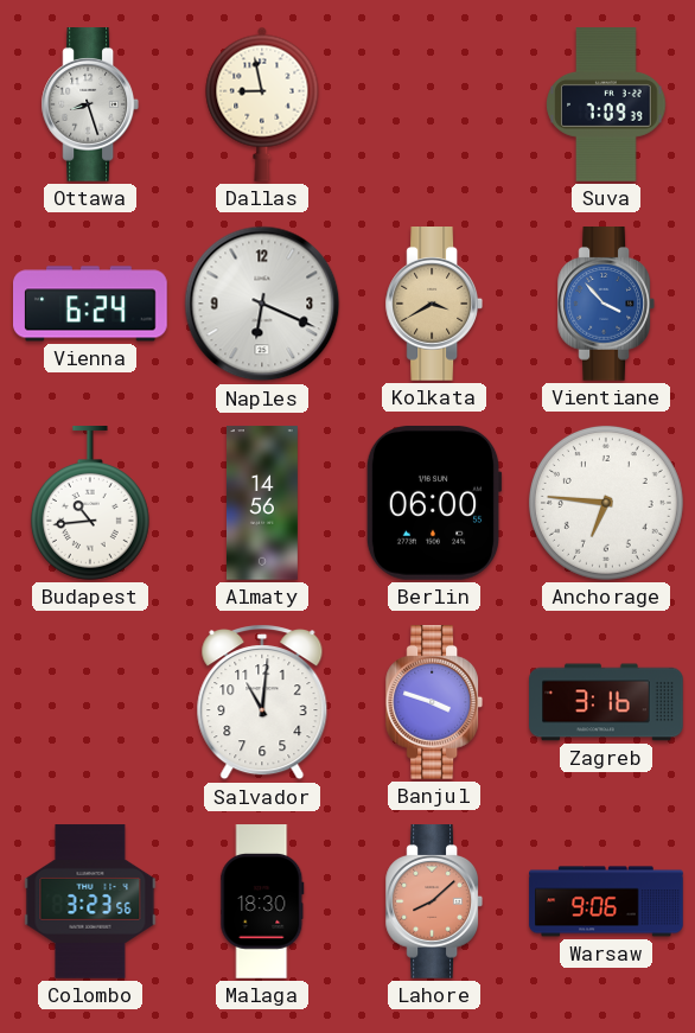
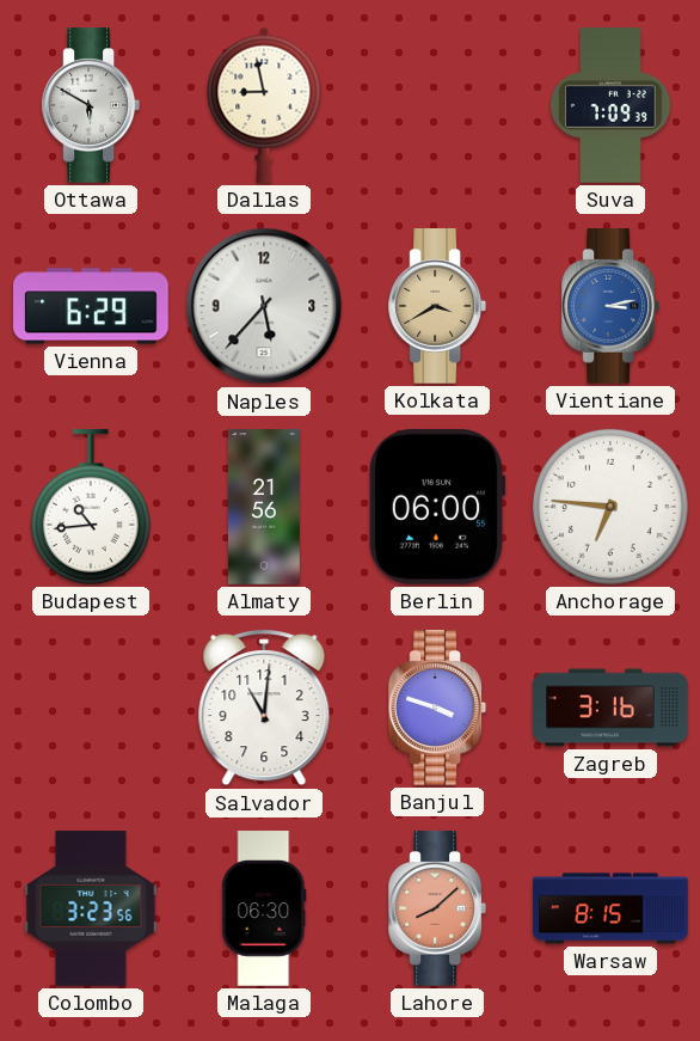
Ottawa: 8:27 -> 5:50
Vienna: 6:24 -> 6:29
Naples: 6:19 -> 5:37
Vientiane: 3:53 -> 3:13
Almaty: 14:56 -> 21:56
Malaga: 18:30 -> 06:30
Warsaw: 9:06 -> 8:15
